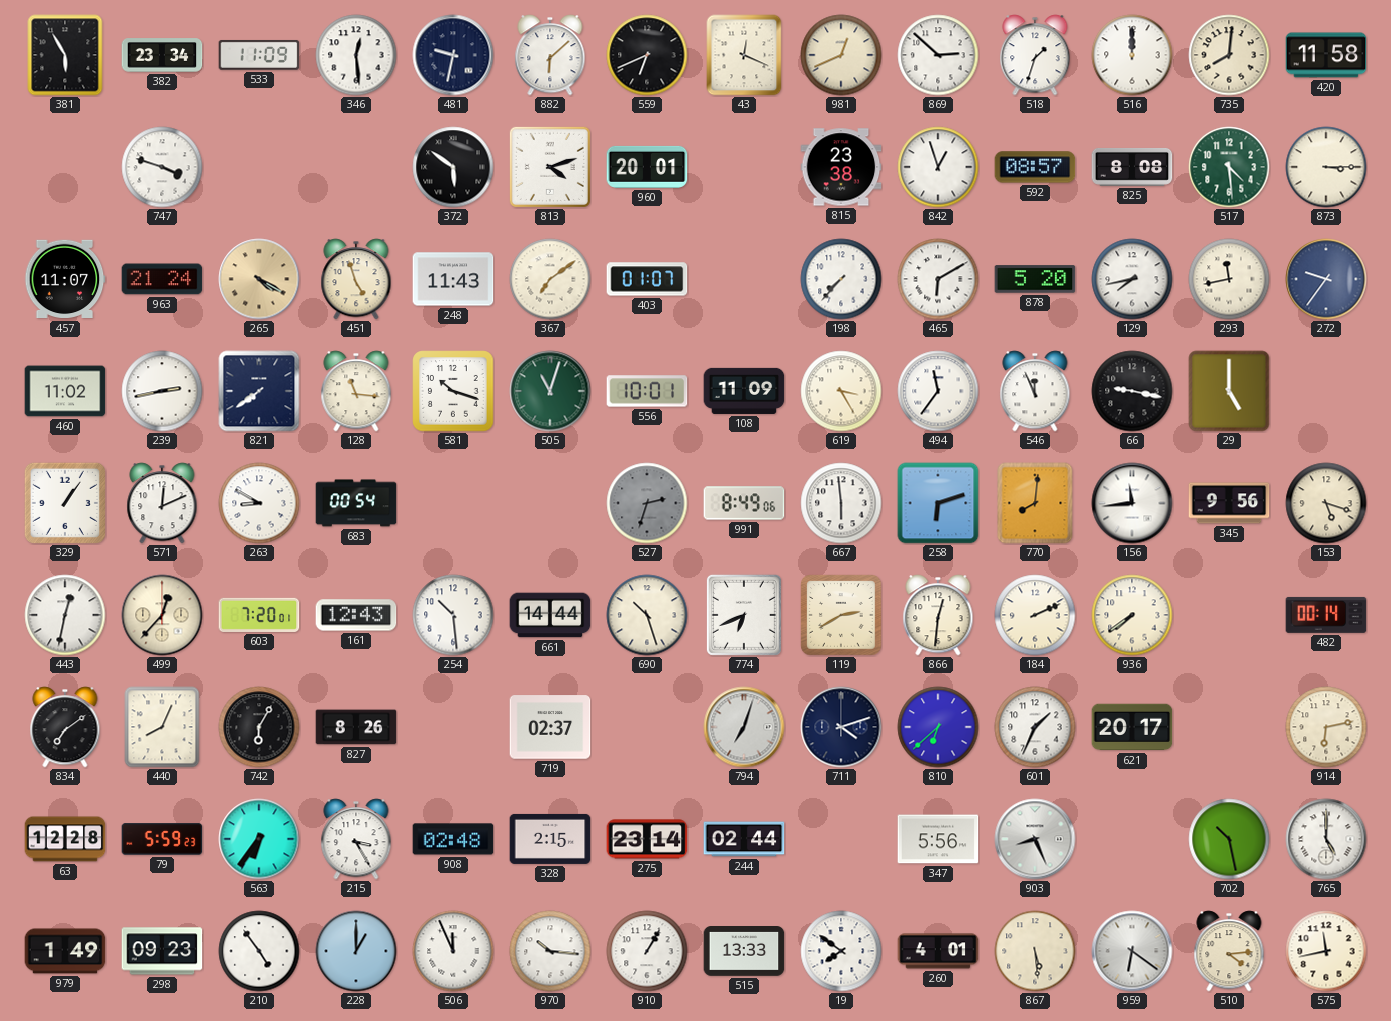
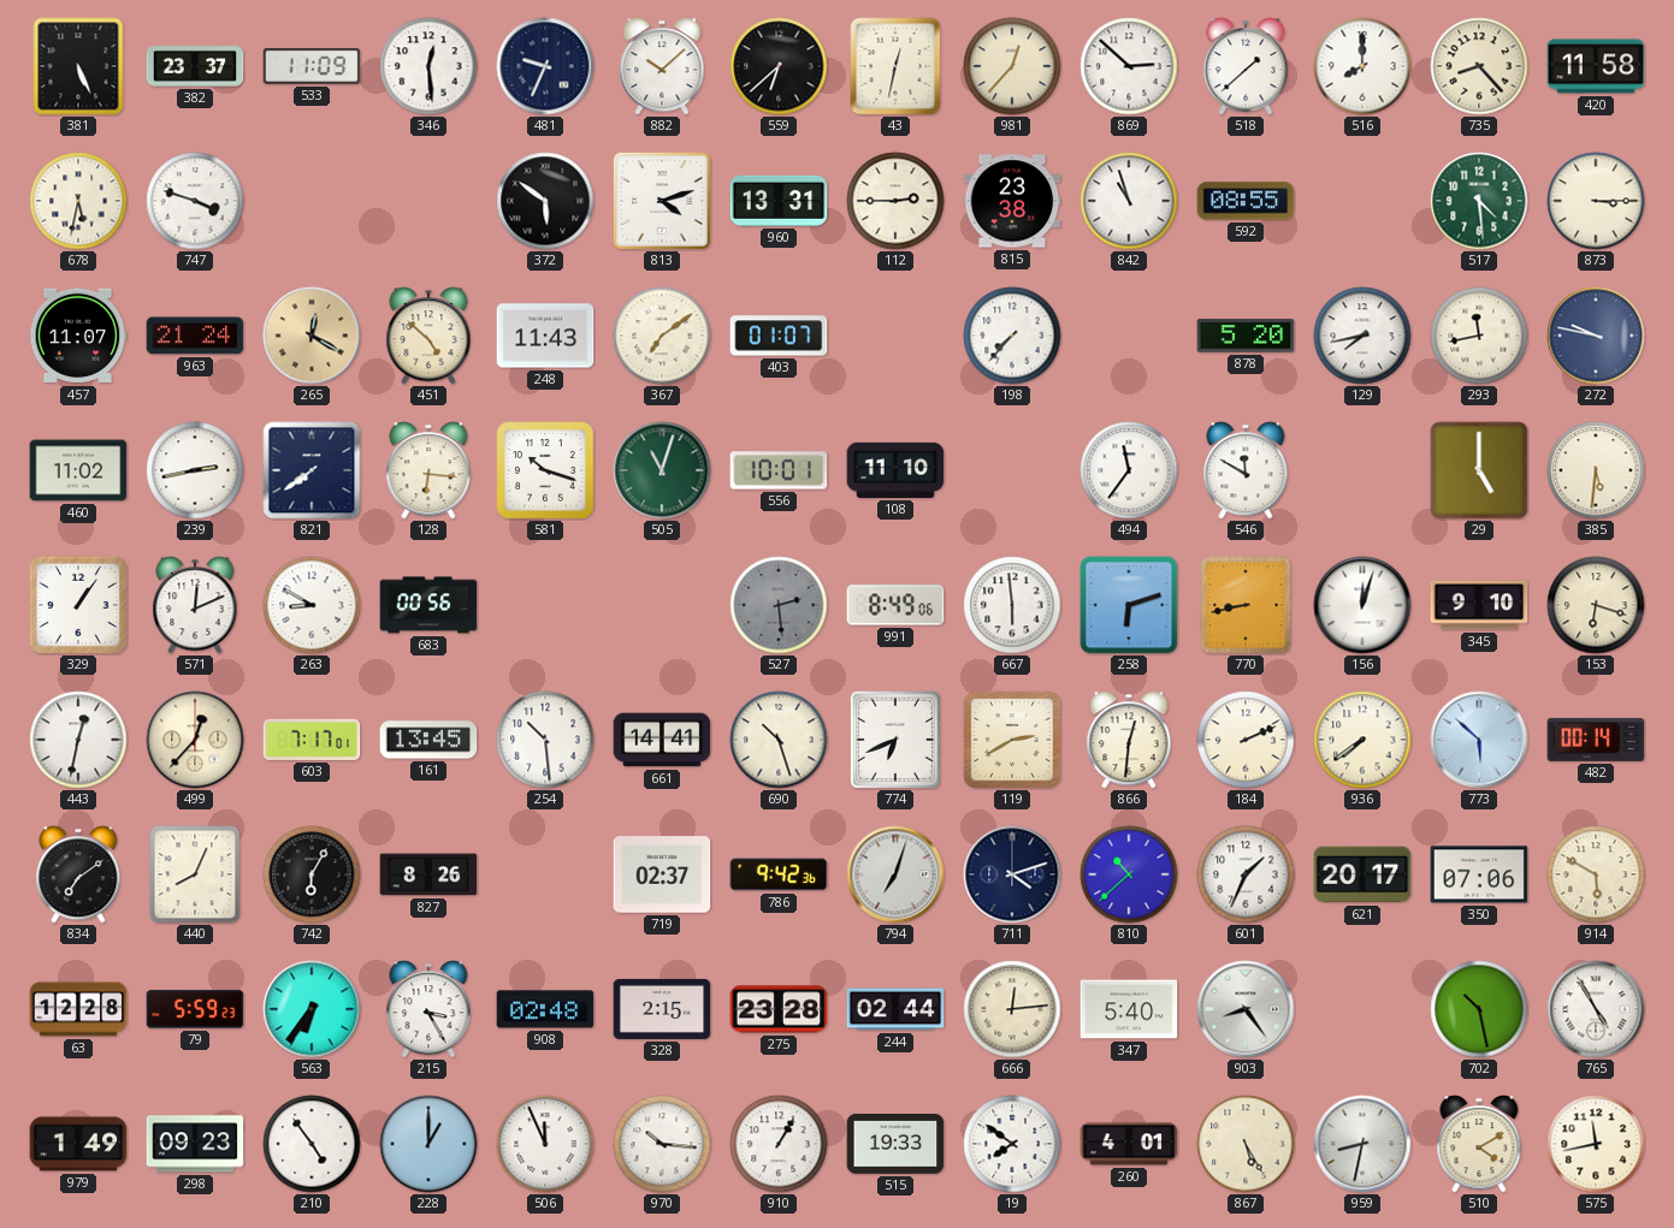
381: 5:55 -> 5:26
382: 23:34 -> 23:37
481: 9:32 -> 9:34
882: 6:08 -> 10:08
559: 6:41 -> 6:38
43: 12:19 -> 12:32
981: 12:41 -> 12:37
518: 1:33 -> 1:38
516: 12:00 -> 8:00
735: 8:01 -> 8:23
678: none -> 5:32
960: 20:01 -> 13:31
112: none -> 2:45
842: 12:57 -> 10:57
592: 08:57 -> 08:55
825: 8:08 -> none
265: 4:20 -> 12:20
451: 4:57 -> 4:52
465: 6:10 -> none
272: 9:36 -> 9:47
128: 11:16 -> 6:16
108: 11:09 -> 11:10
619: 3:25 -> none
546: 11:56 -> 11:50
66: 9:17 -> none
385: none -> 5:31
683: 00:54 -> 00:56
527: 2:33 -> 2:29
770: 8:01 -> 8:43
156: 11:44 -> 12:03
345: 9:56 -> 9:10
153: 5:18 -> 6:18
603: 7:20 -> 7:17
161: 12:43 -> 13:45
661: 14:44 -> 14:41
773: none -> 5:52
786: none -> 9:42
810: 6:38 -> 10:38
350: none -> 07:06
914: 6:13 -> 5:50
275: 23:14 -> 23:28
666: none -> 12:14
347: 5:56 -> 5:40
903: 8:26 -> 8:24
765: 5:00 -> 4:55
515: 13:33 -> 19:33
867: 5:29 -> 5:25
959: 6:21 -> 8:32
510: 4:14 -> 4:10
